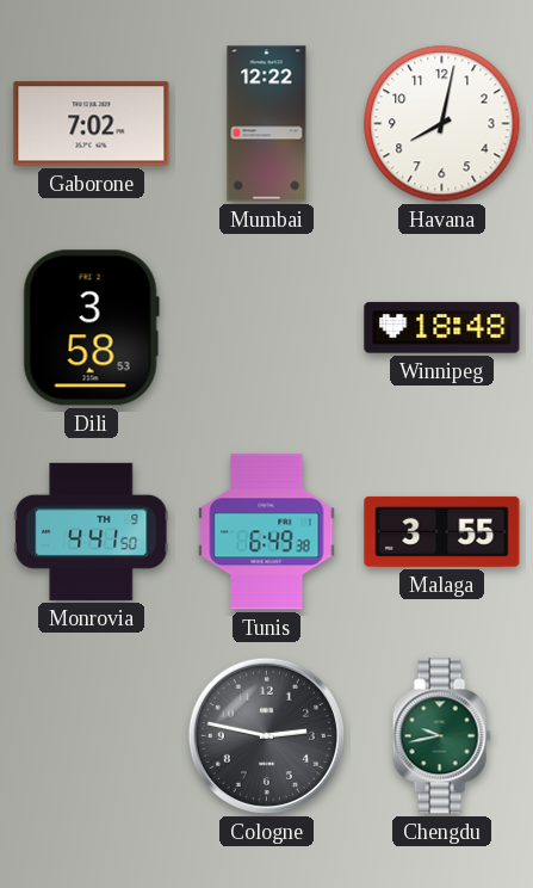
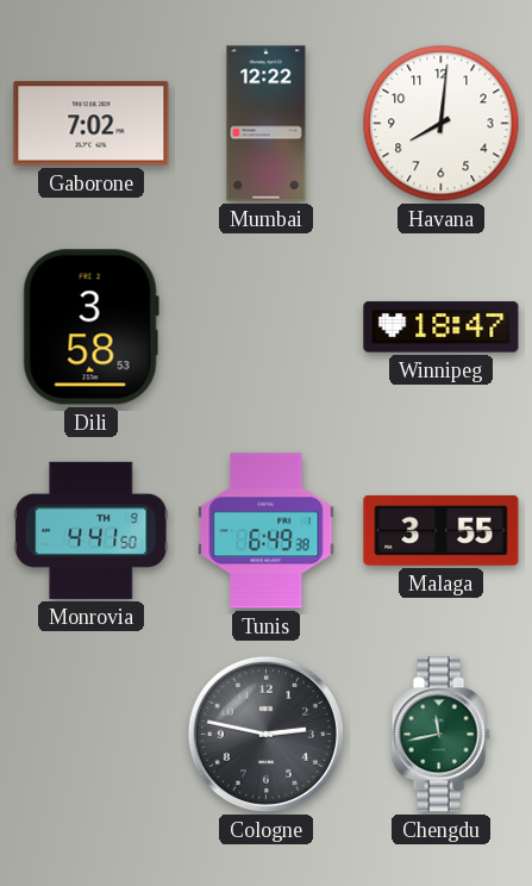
Havana: 8:02 -> 8:01
Winnipeg: 18:48 -> 18:47
Chengdu: 9:43 -> 11:43
